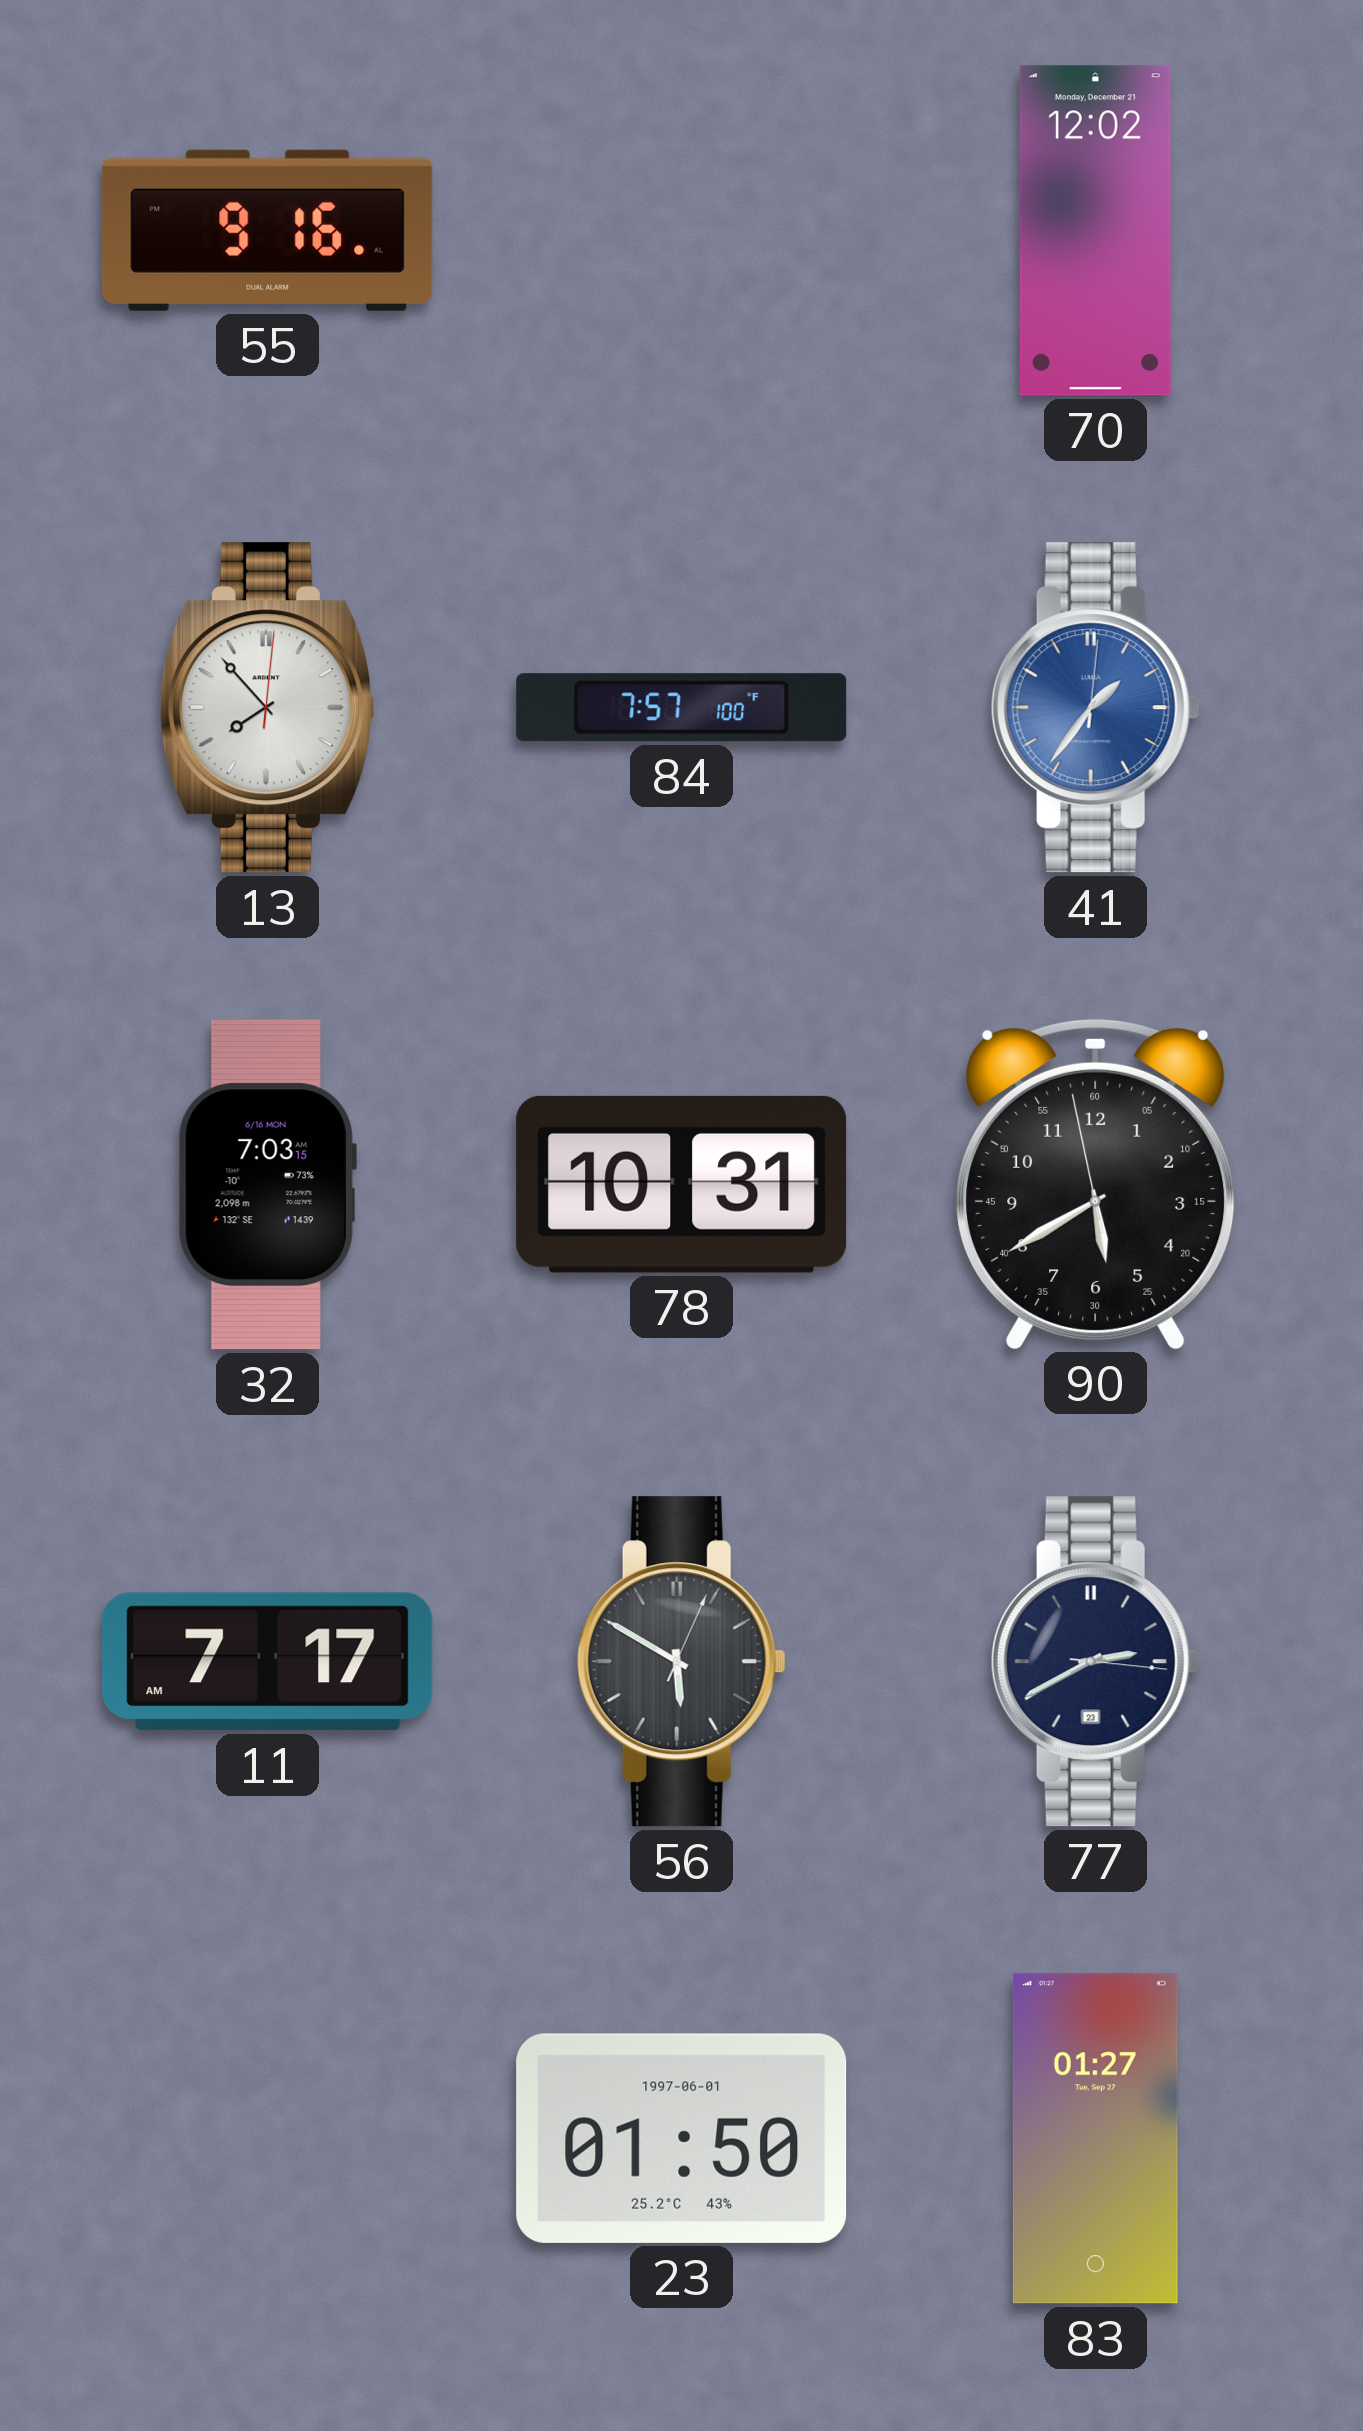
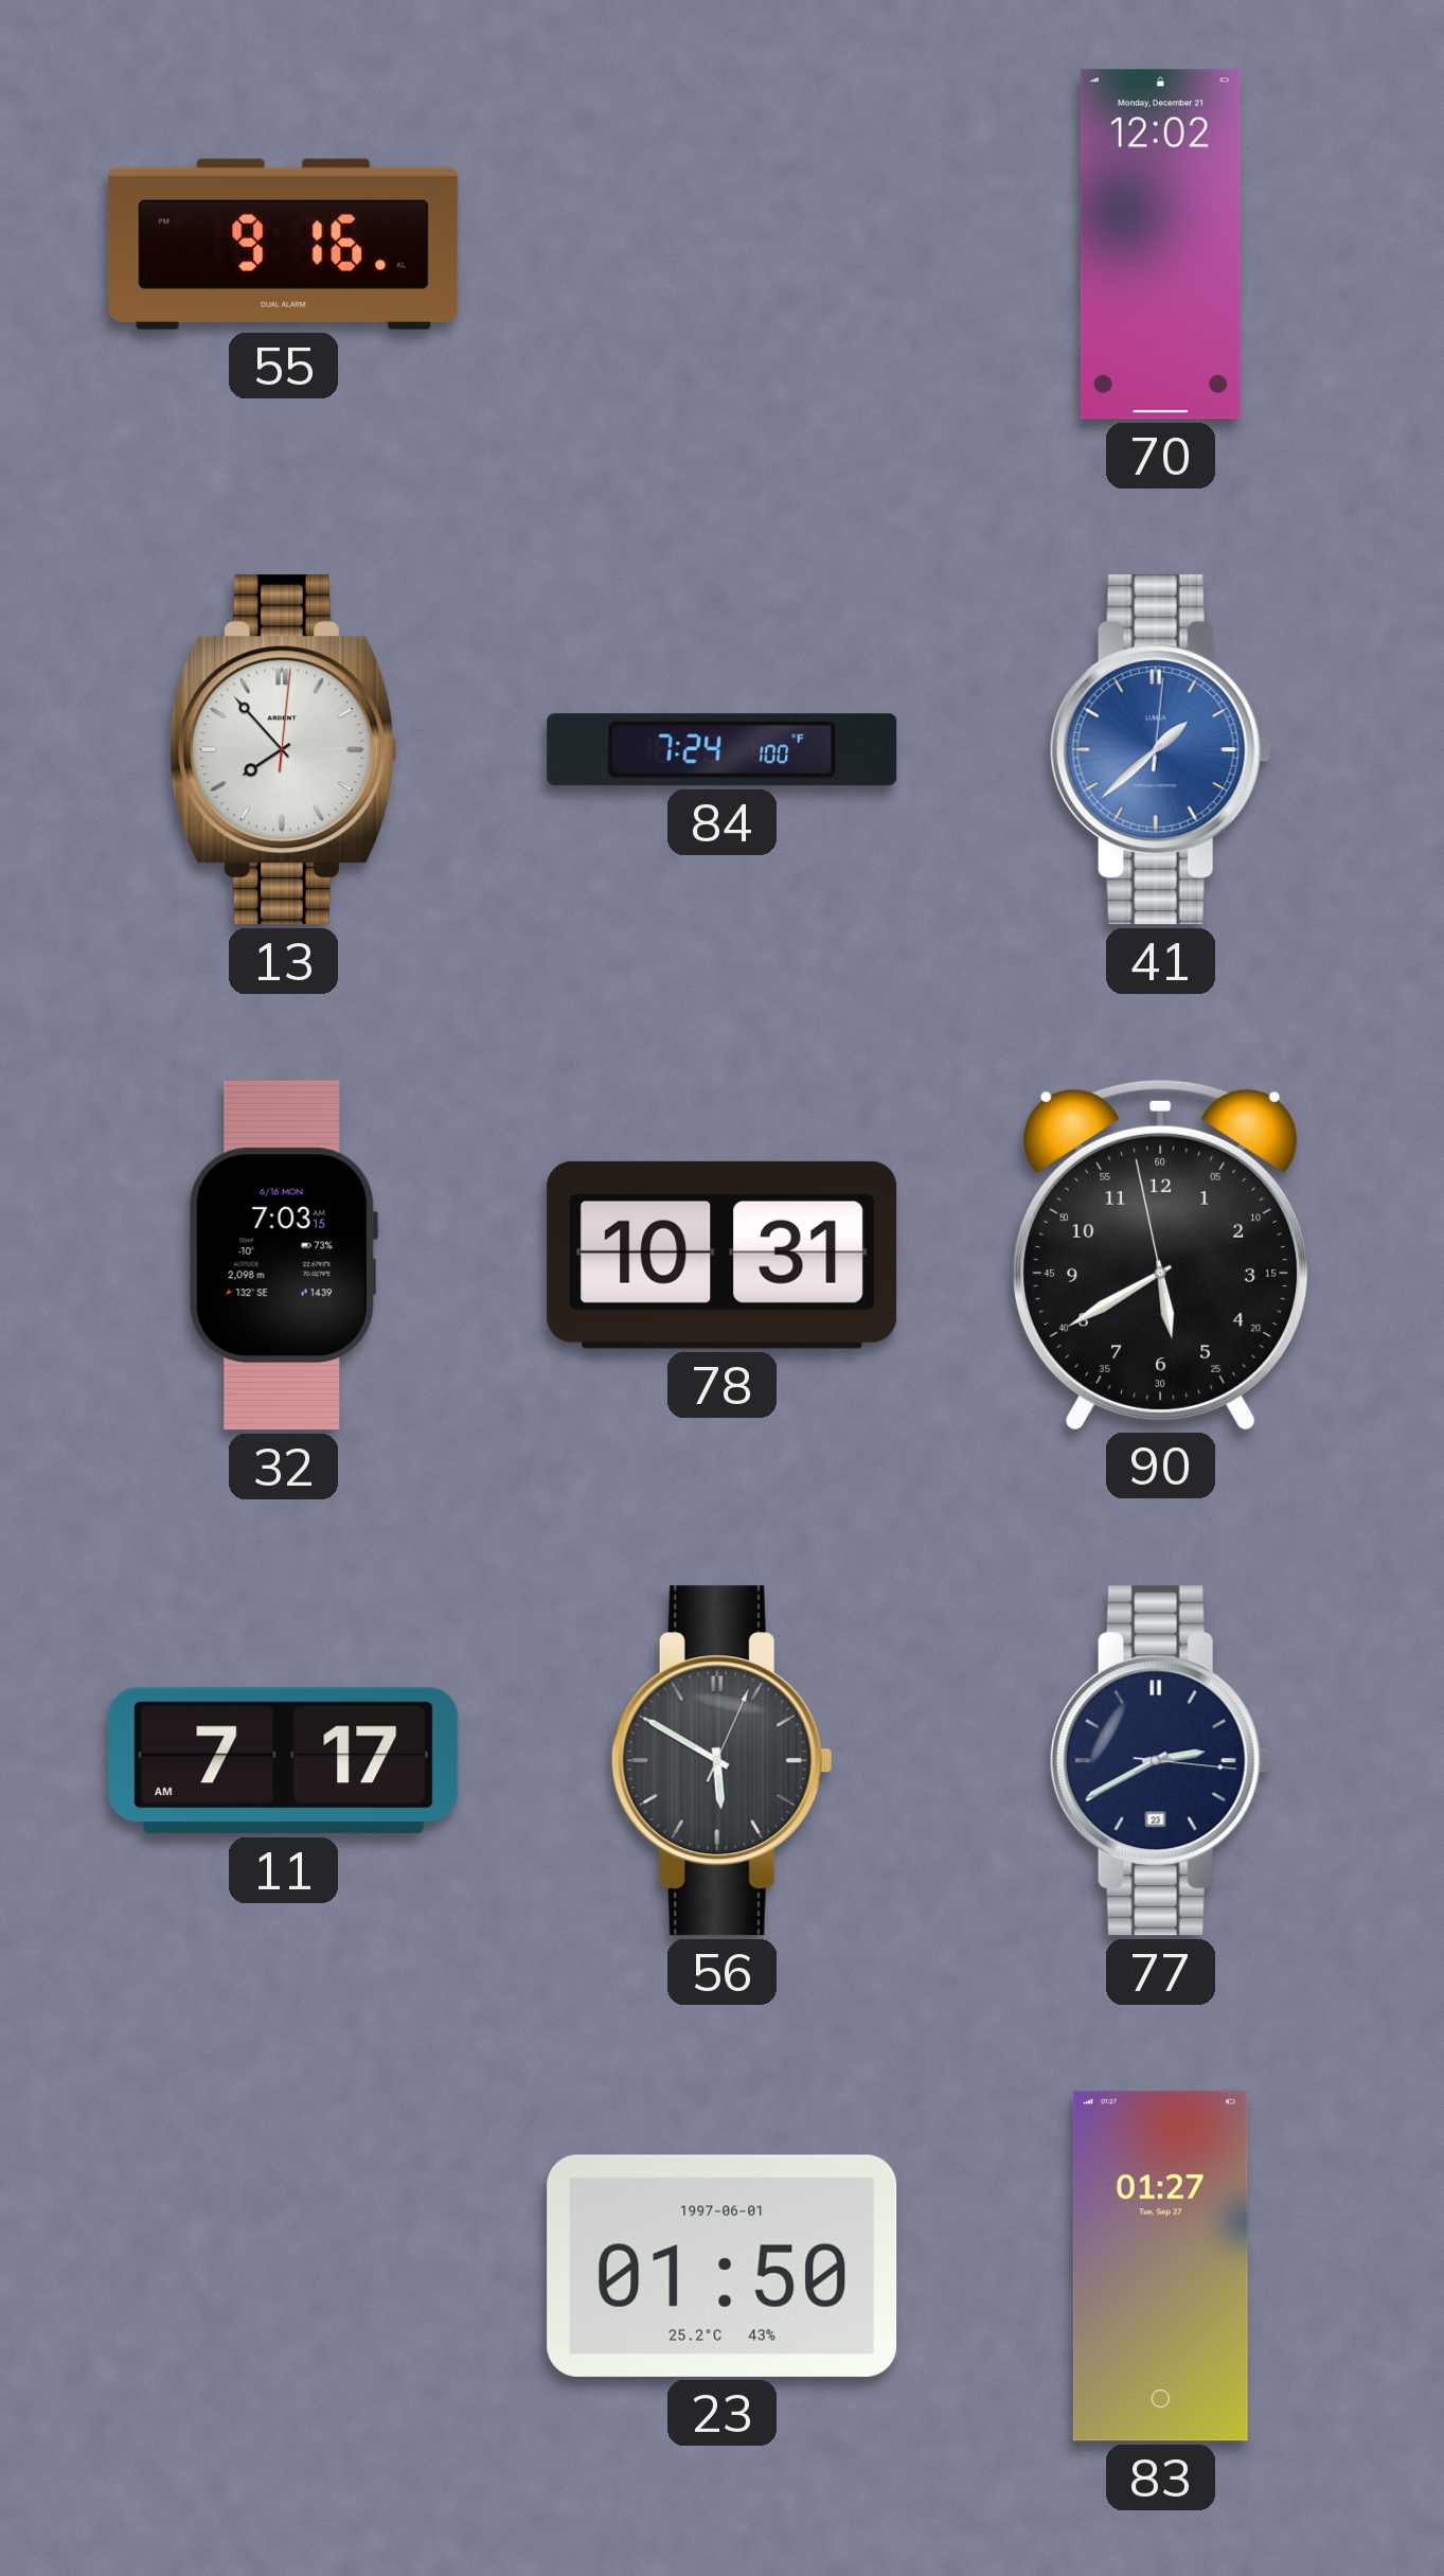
84: 7:57 -> 7:24
41: 1:36 -> 1:38
